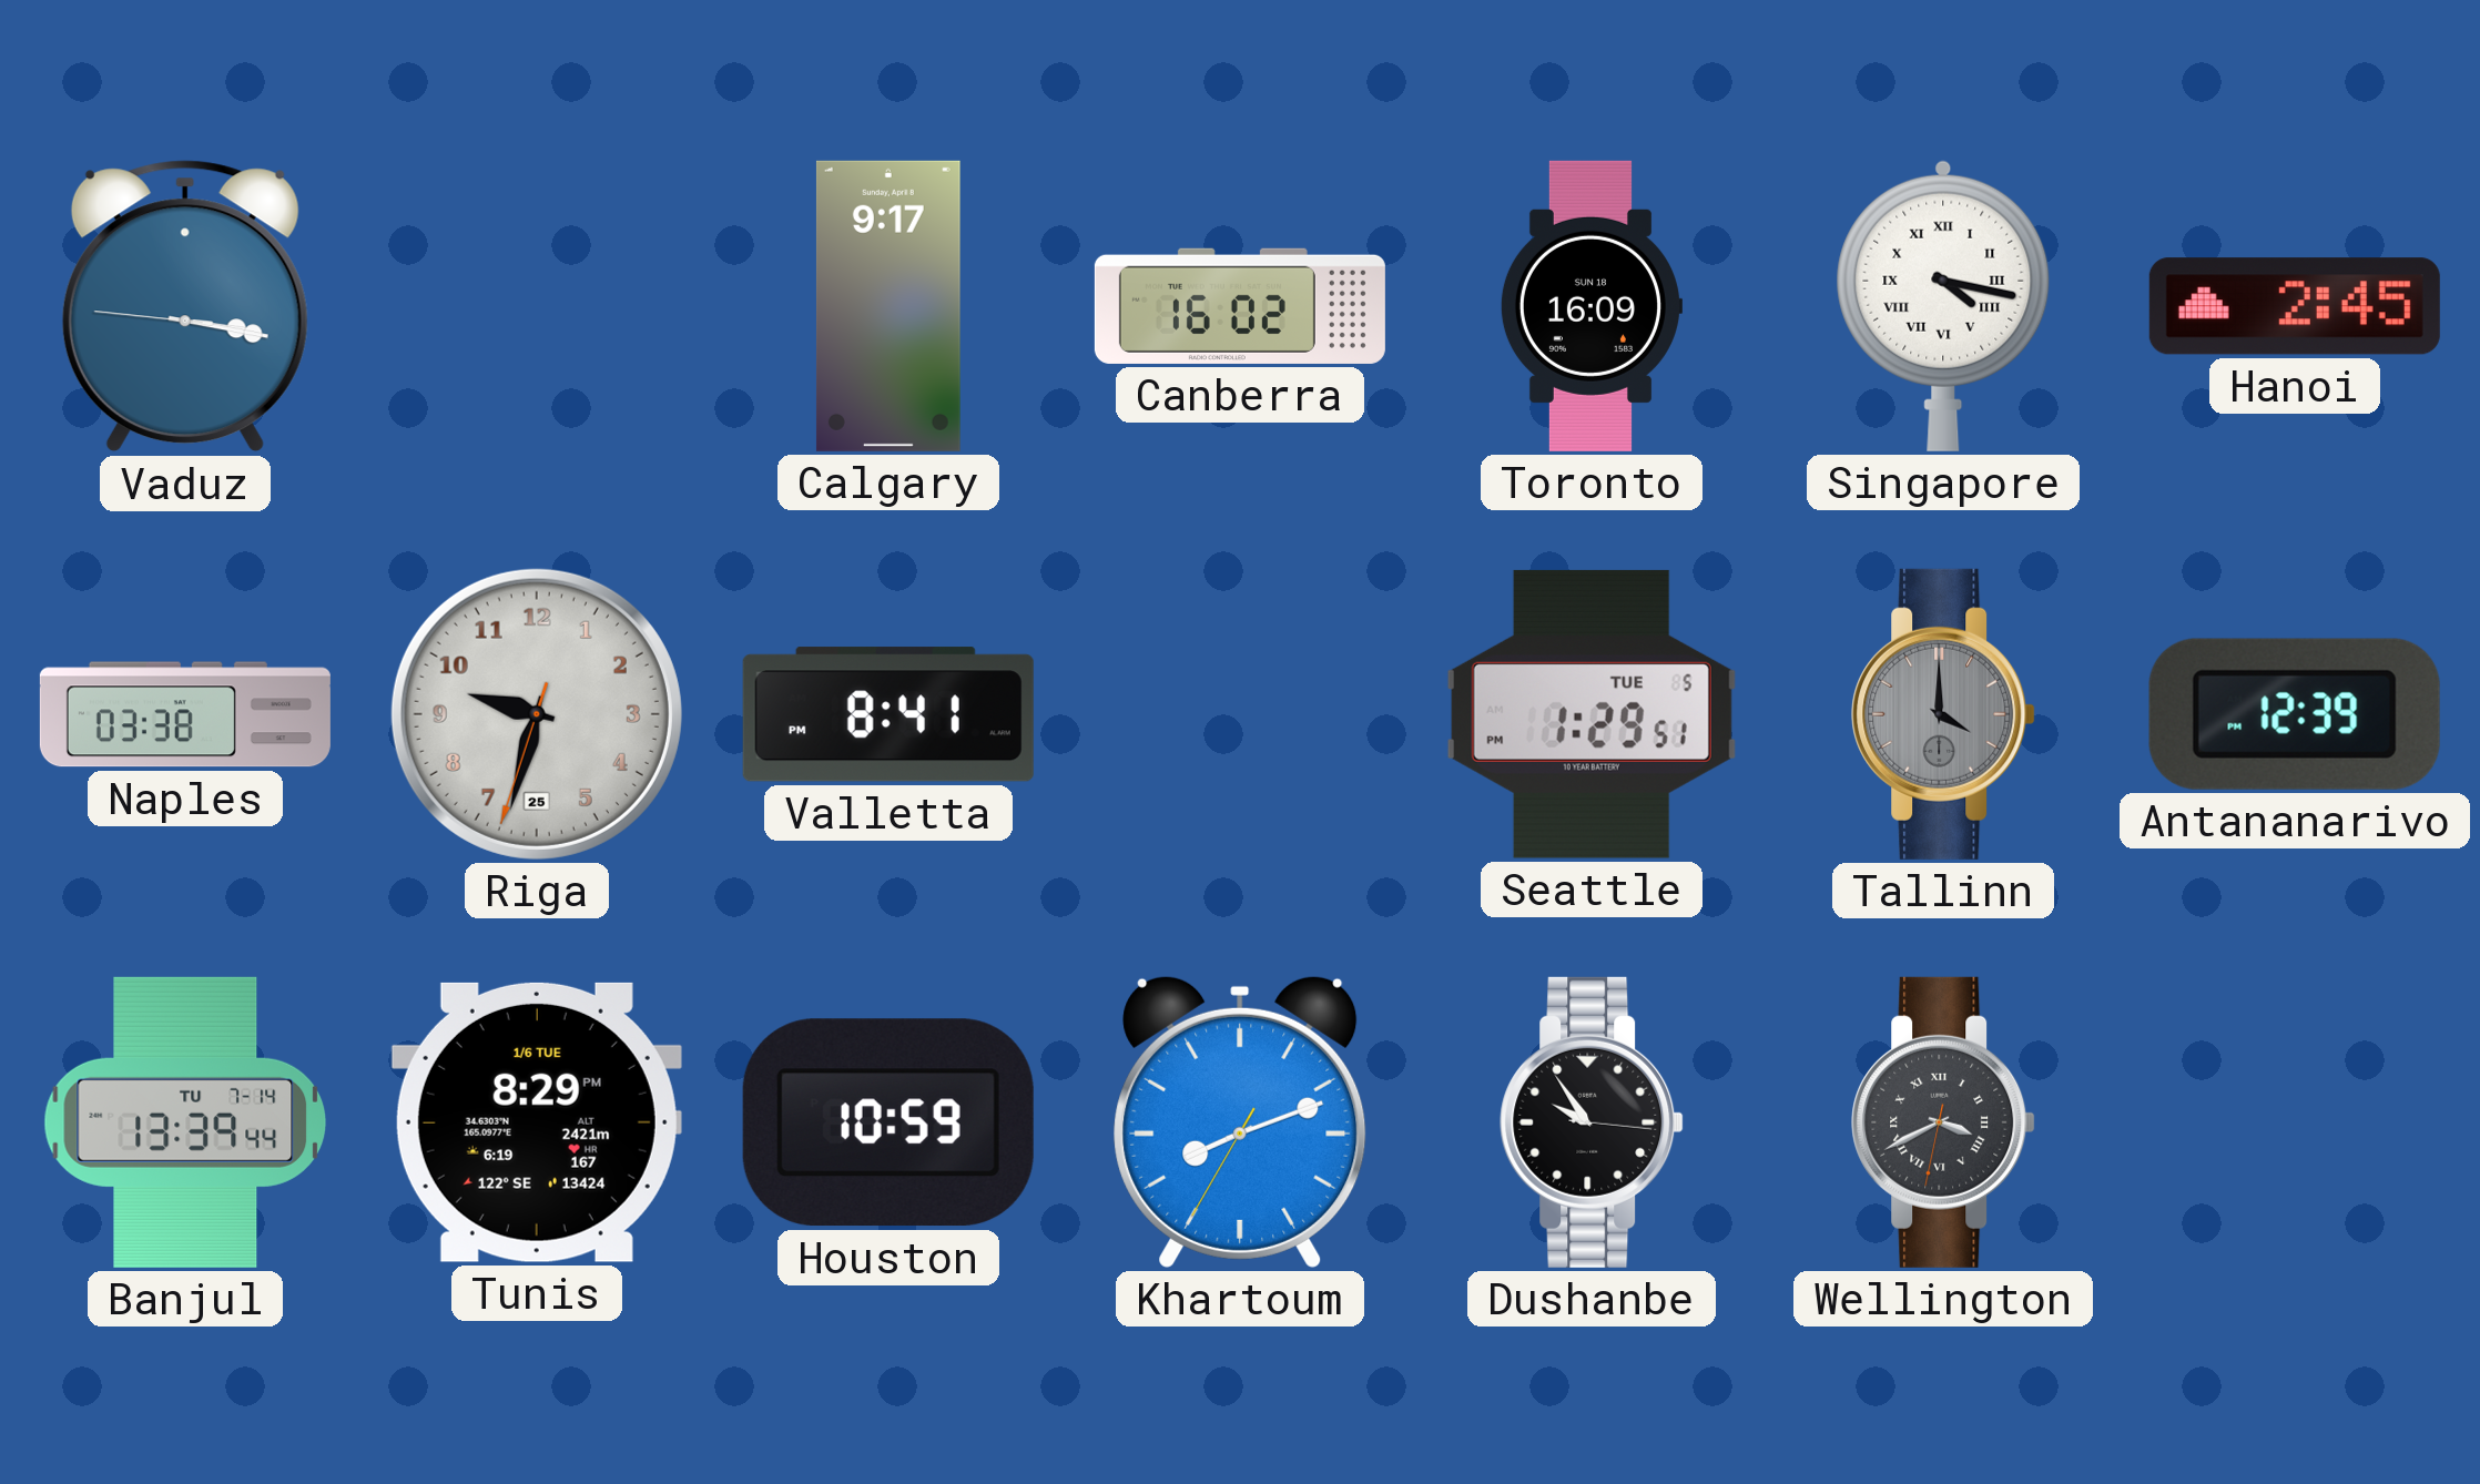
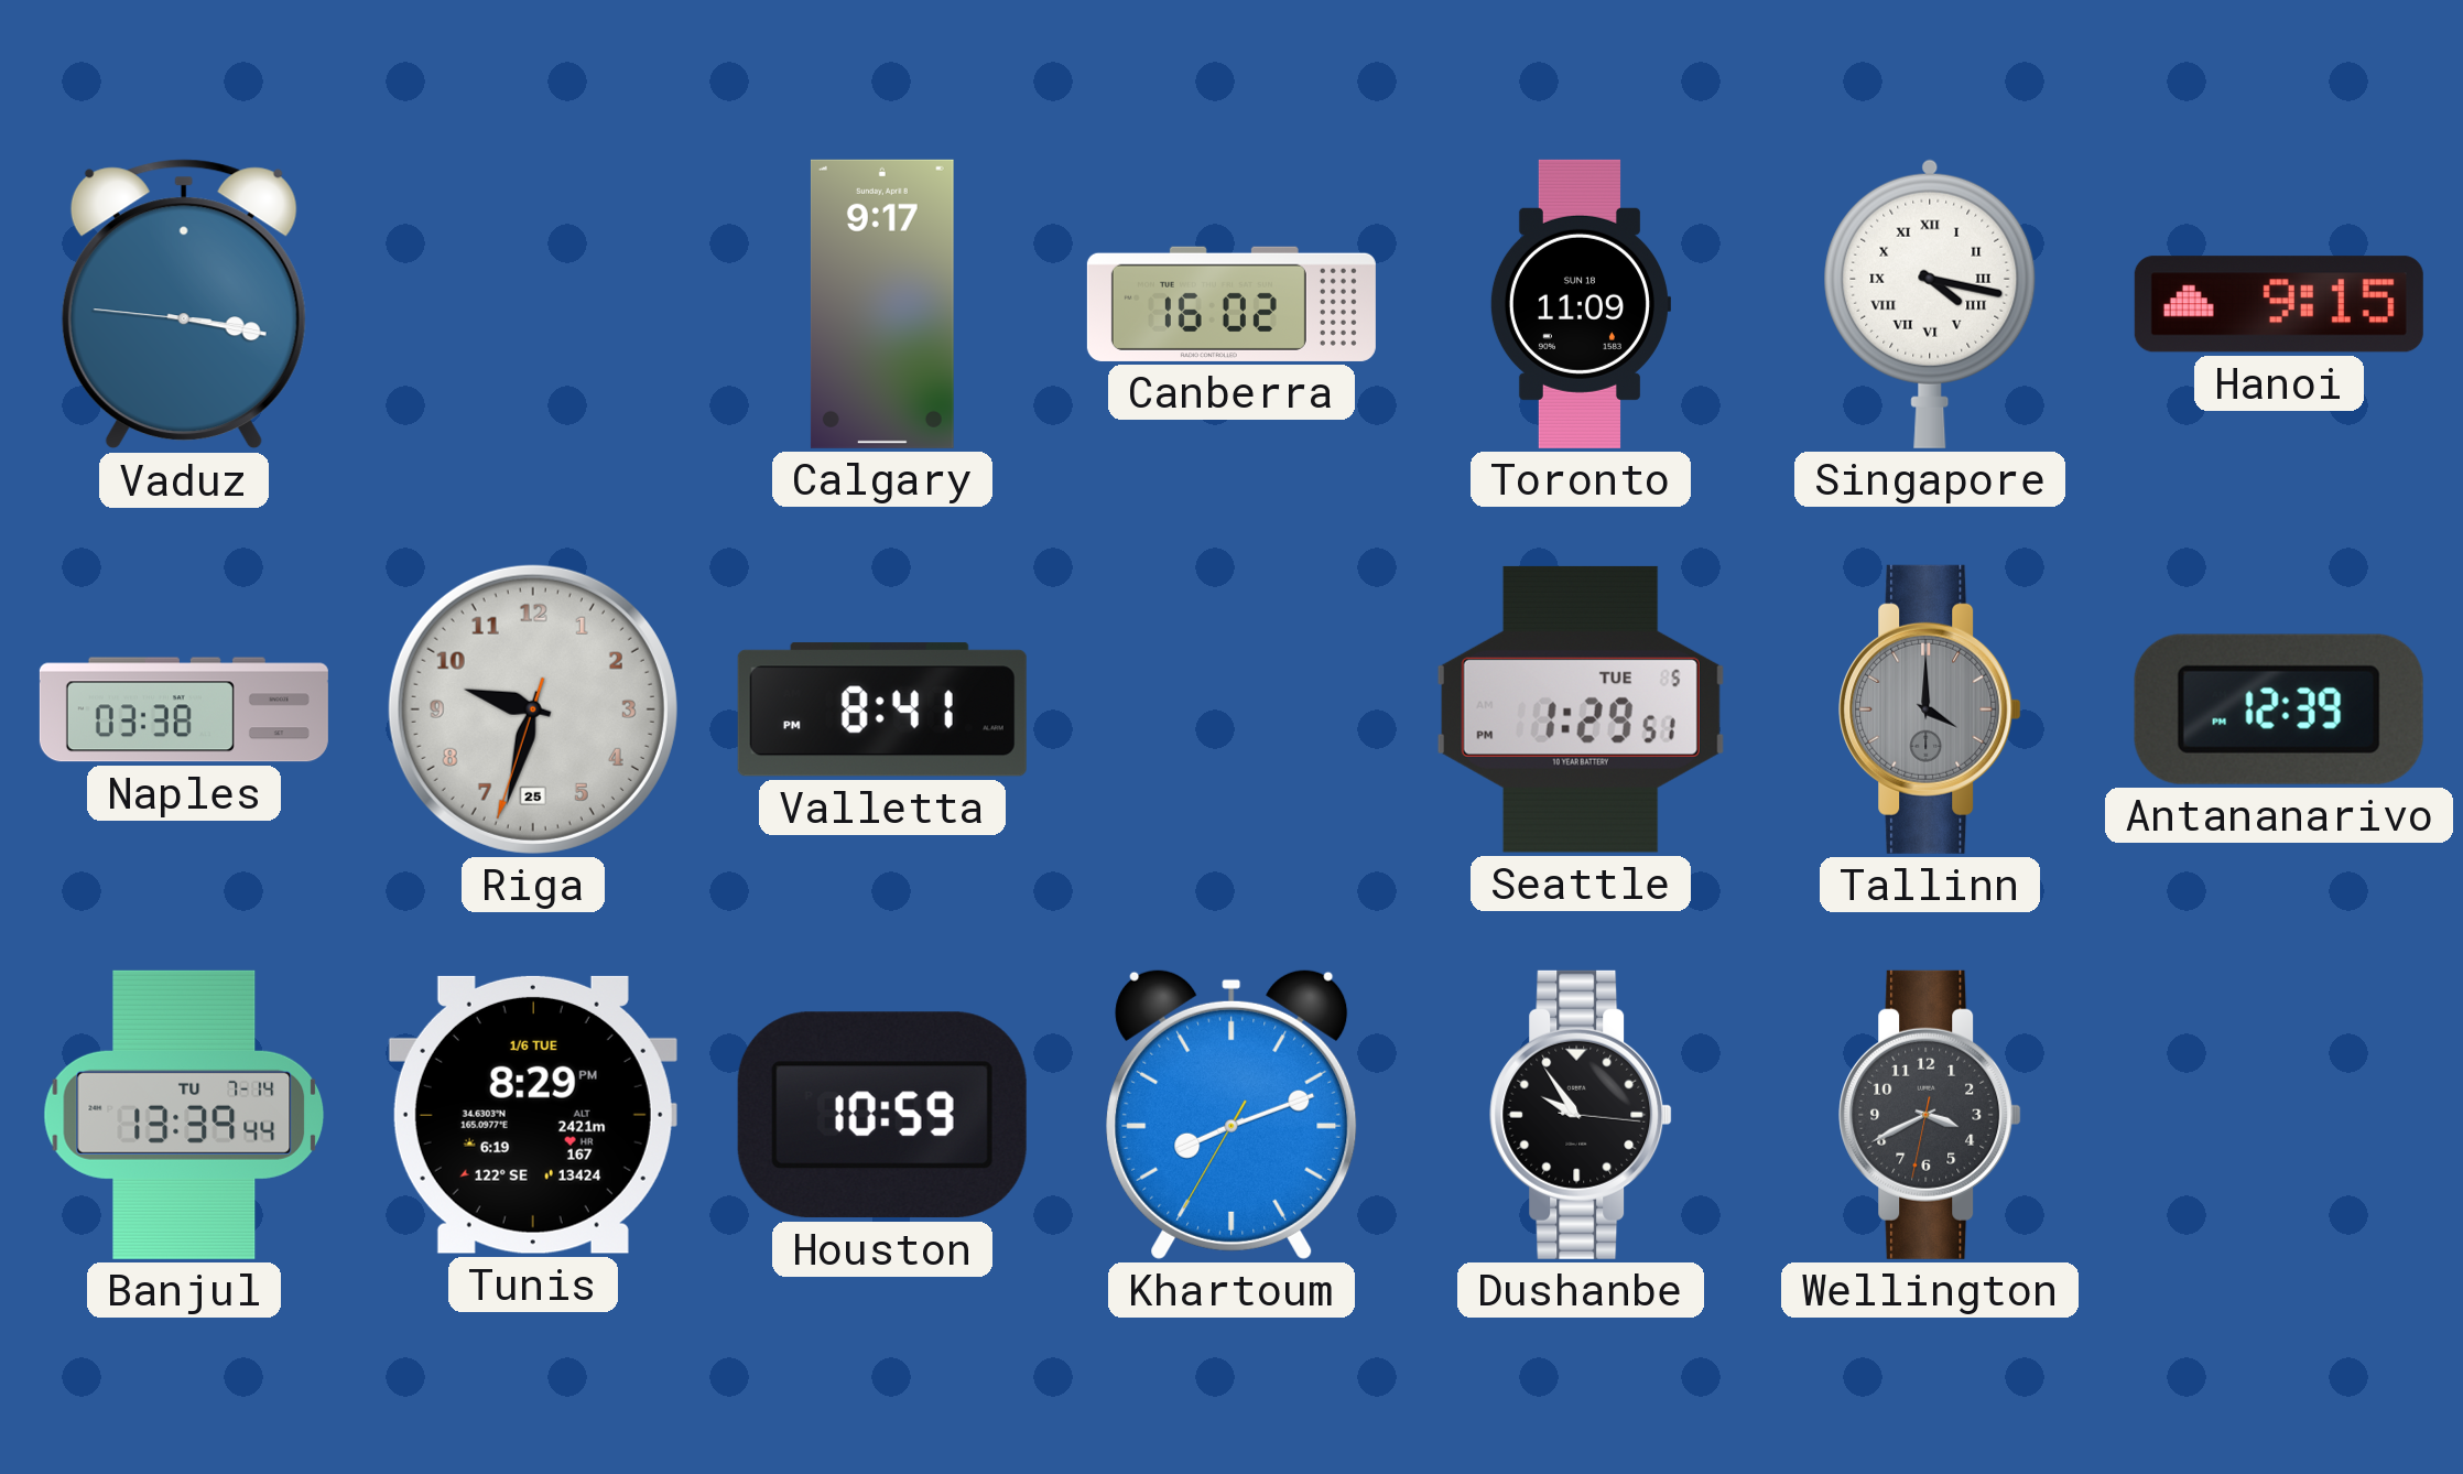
Toronto: 16:09 -> 11:09
Hanoi: 2:45 -> 9:15
Wellington numerals: Roman -> Arabic
